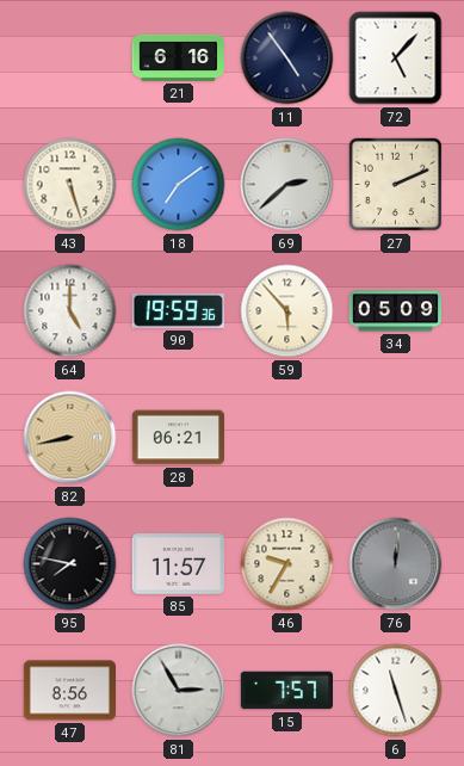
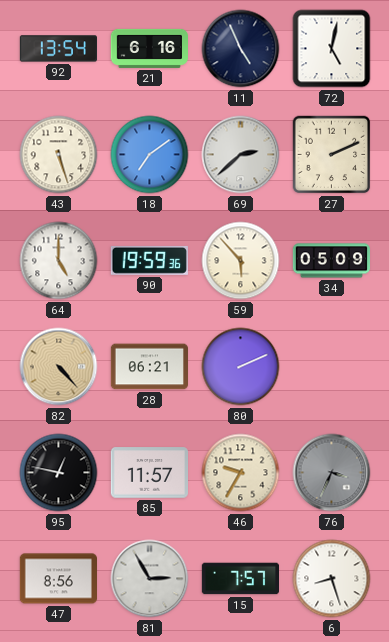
92: none -> 13:54
11: 4:54 -> 4:56
72: 5:07 -> 5:02
82: 8:43 -> 4:23
80: none -> 2:11
95: 7:47 -> 12:47
76: 12:01 -> 3:34
6: 11:27 -> 8:27
